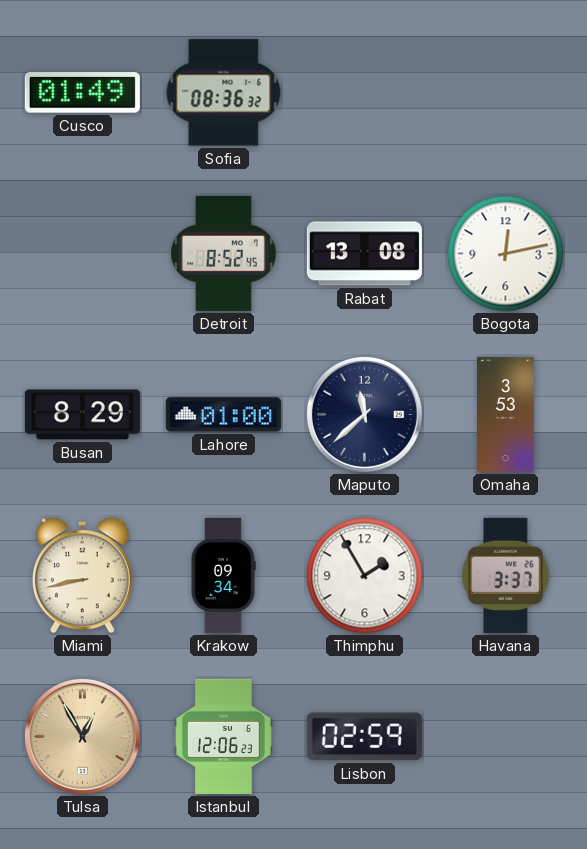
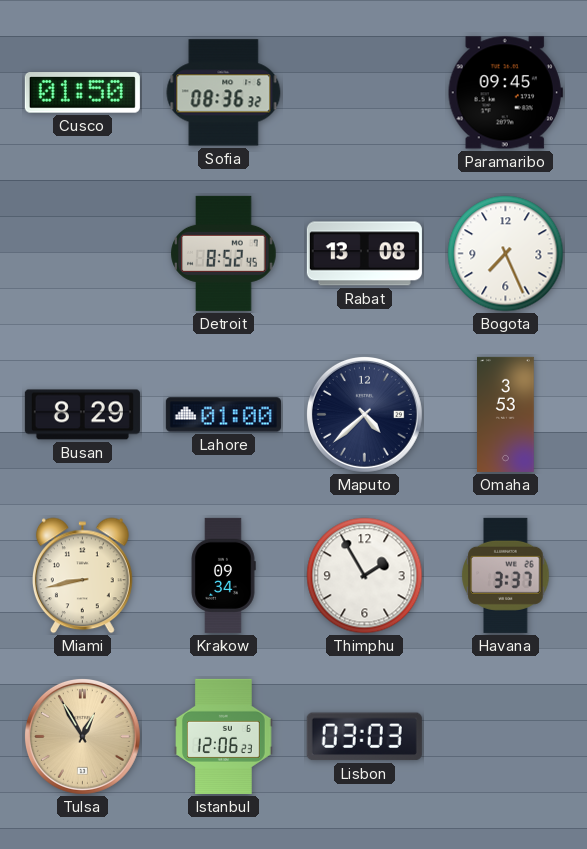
Cusco: 01:49 -> 01:50
Paramaribo: none -> 09:45
Bogota: 12:13 -> 7:26
Maputo: 11:38 -> 4:38
Lisbon: 02:59 -> 03:03
